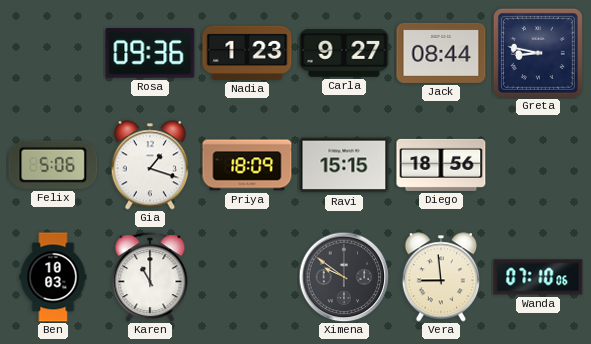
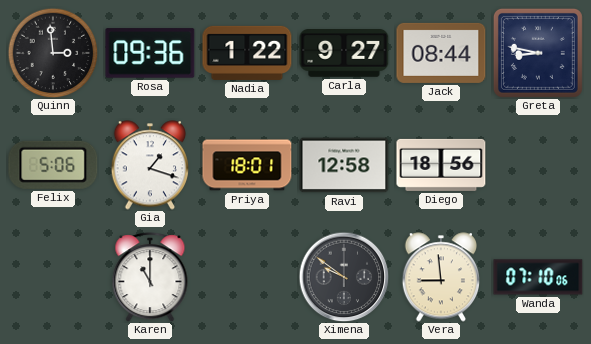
Quinn: none -> 2:59
Nadia: 1:23 -> 1:22
Priya: 18:09 -> 18:01
Ravi: 15:15 -> 12:58
Ben: 10:03 -> none
